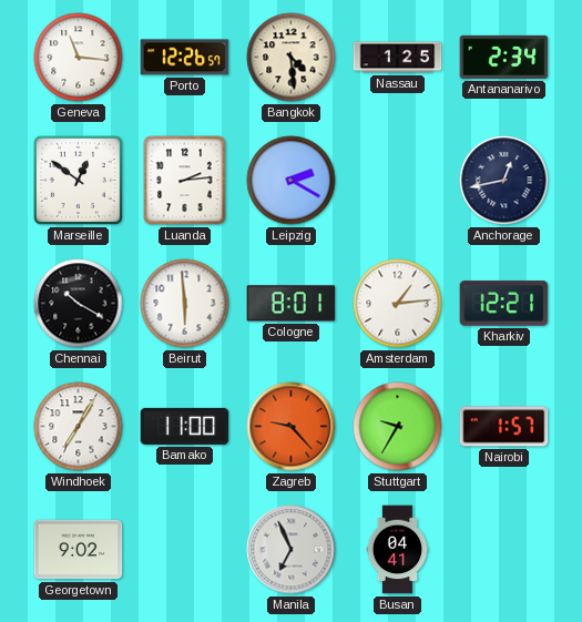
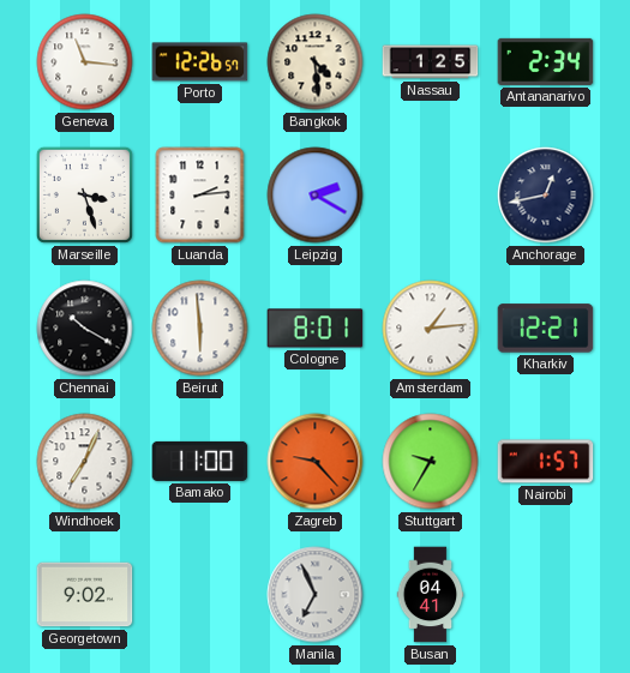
Marseille: 12:51 -> 3:27
Windhoek: 7:05 -> 7:04
